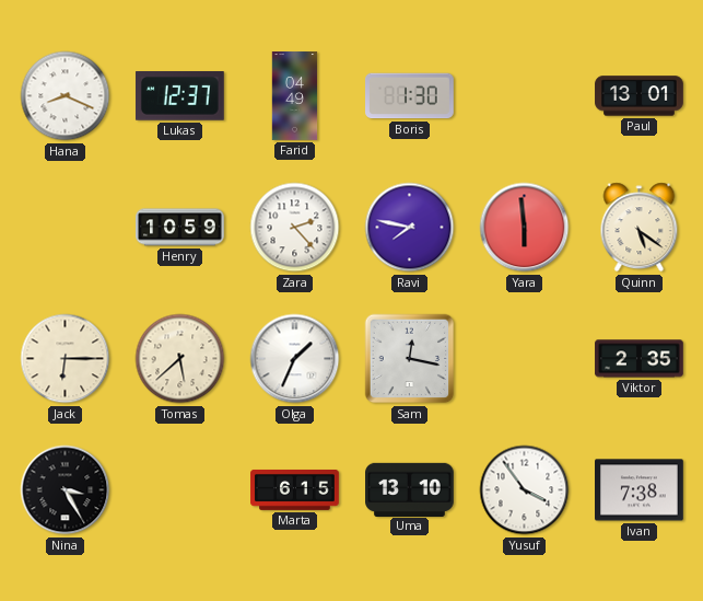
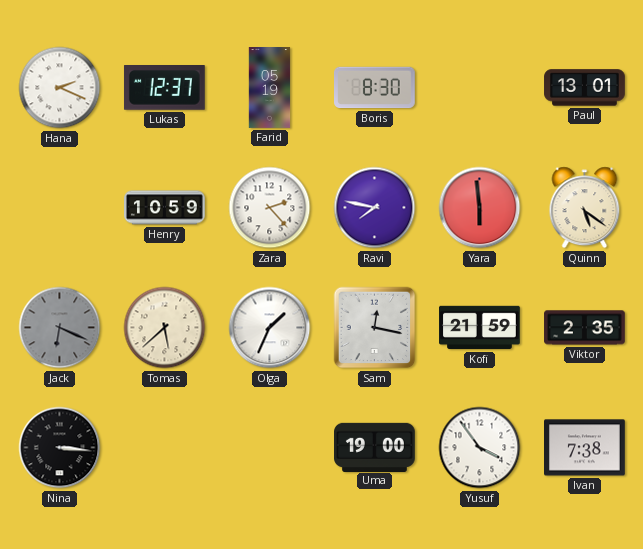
Hana: 8:19 -> 2:19
Farid: 04:49 -> 05:19
Boris: 1:30 -> 8:30
Jack: 6:15 -> 6:19
Jack dial: cream -> grey
Kofi: none -> 21:59
Nina: 3:25 -> 3:16
Marta: 6:15 -> none
Uma: 13:10 -> 19:00
